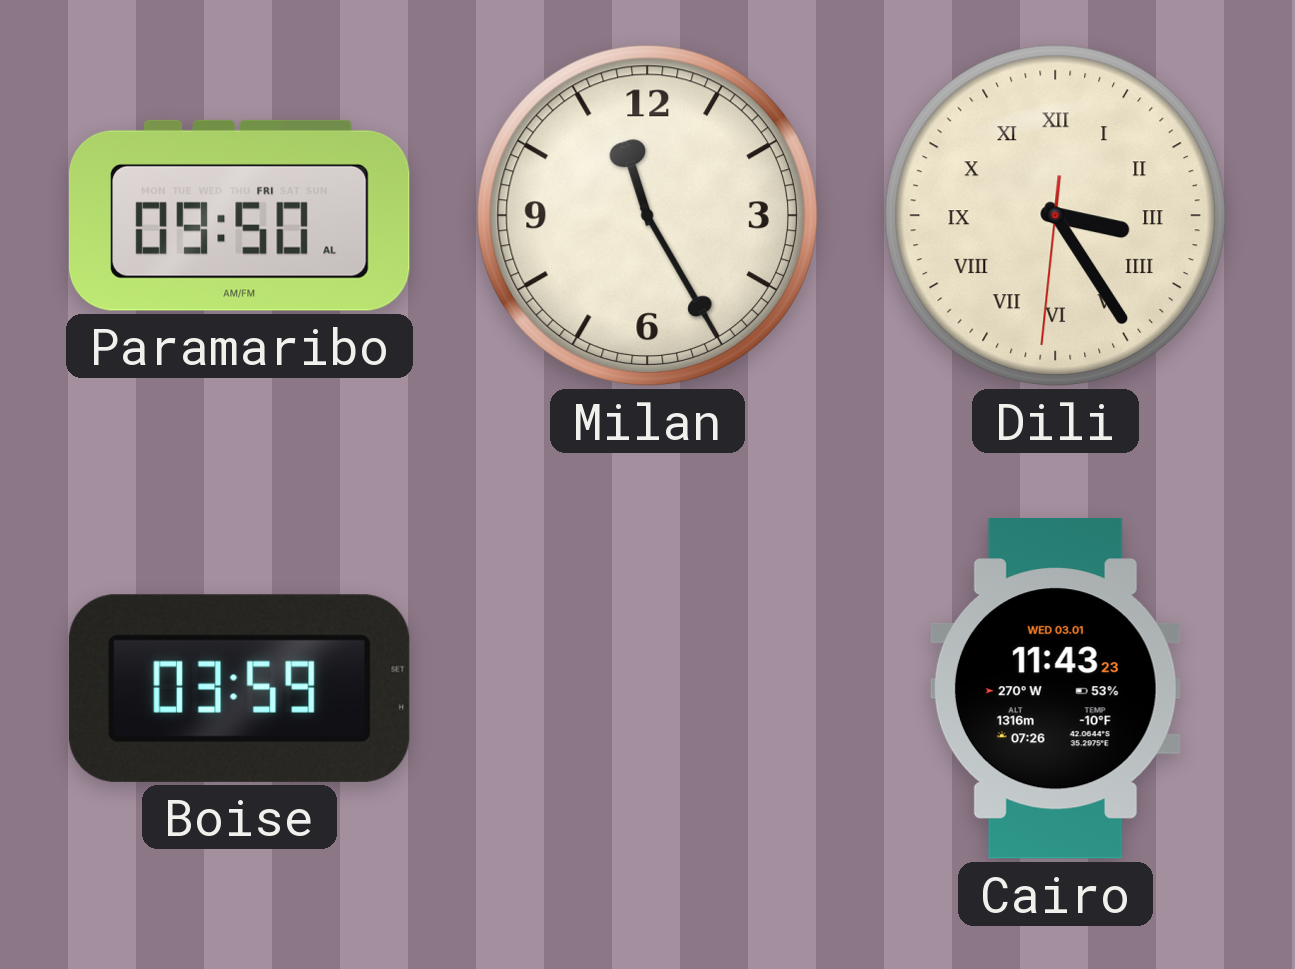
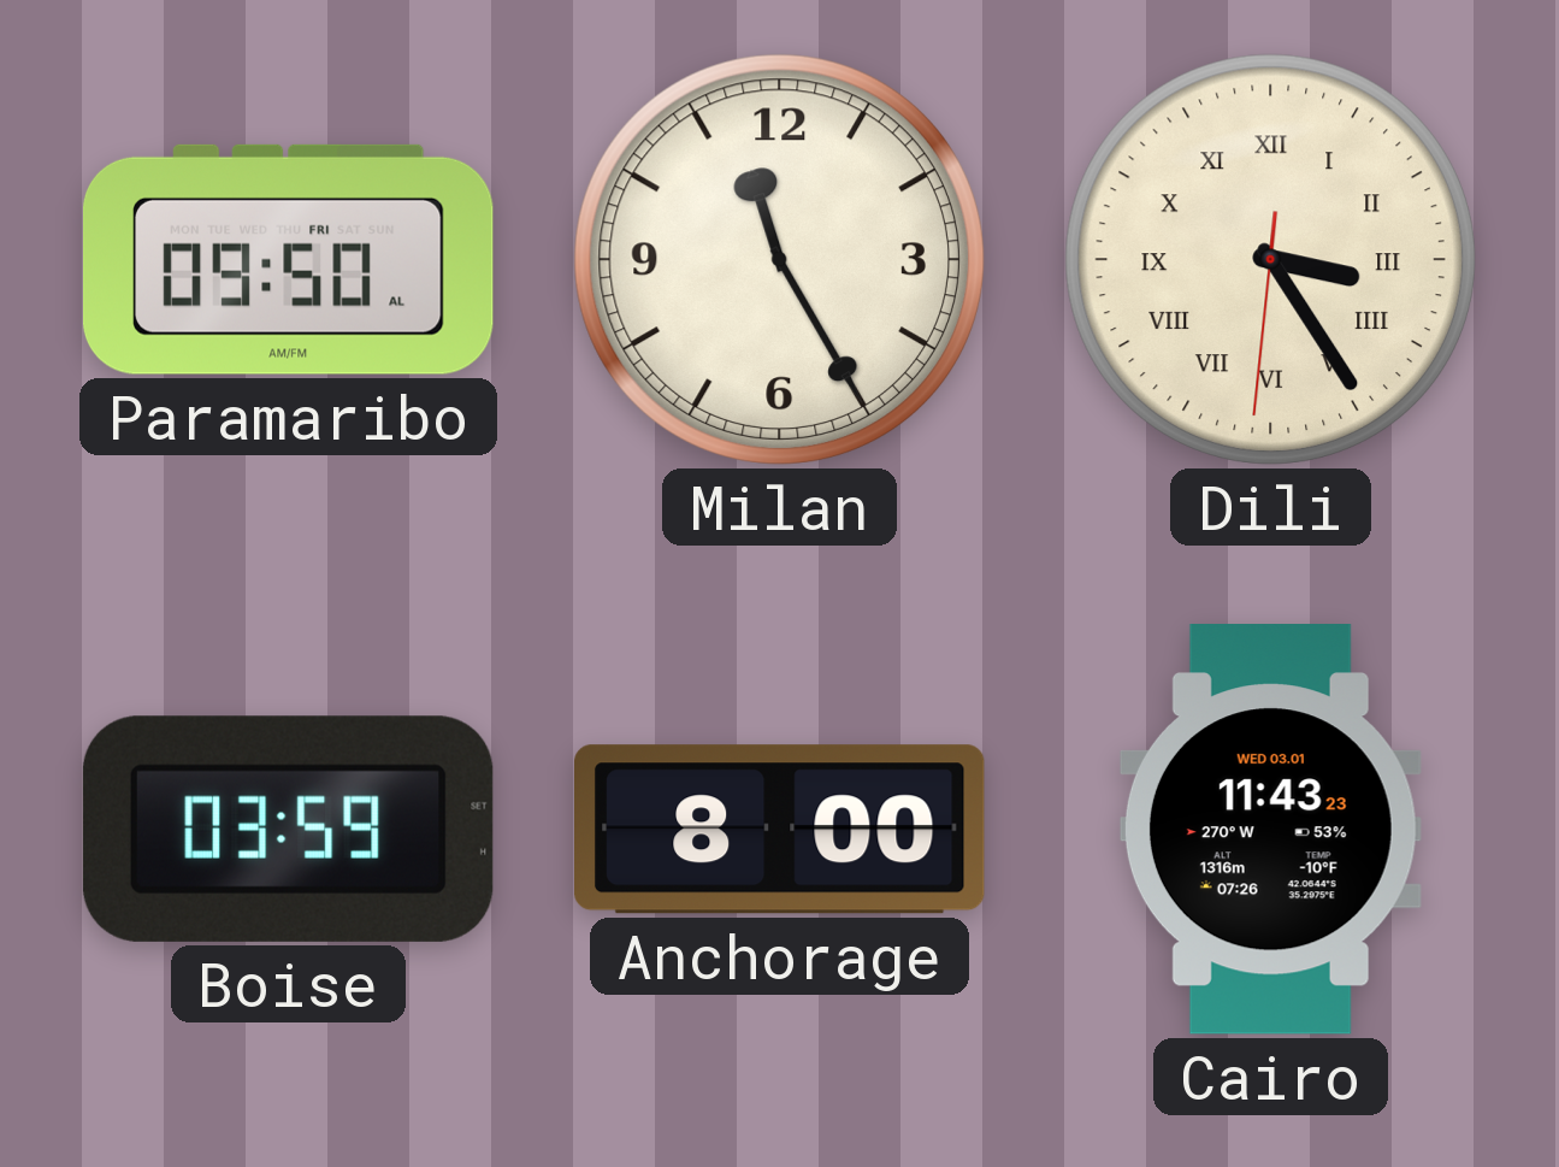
Anchorage: none -> 8:00
